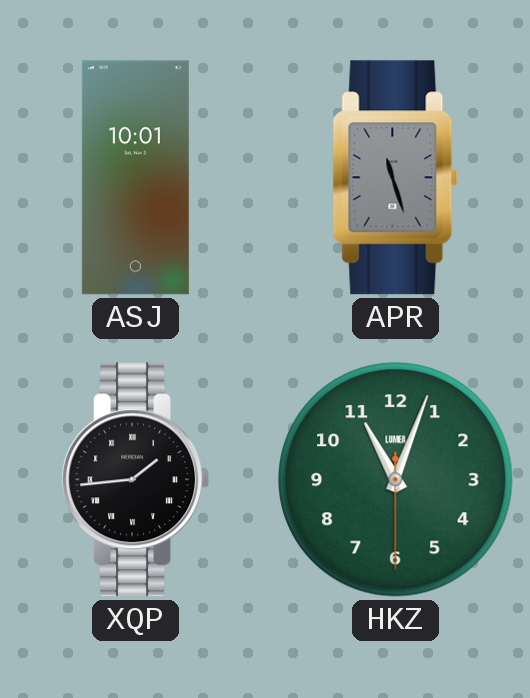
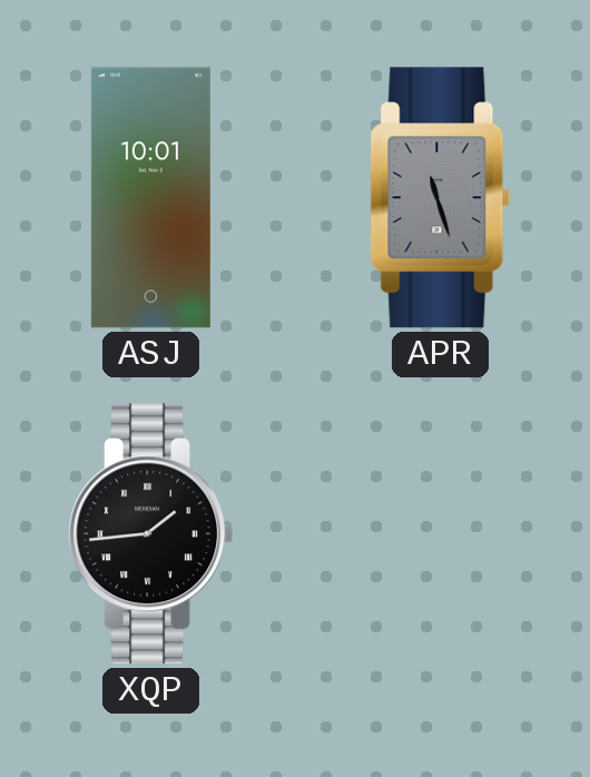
HKZ: 11:03 -> none
